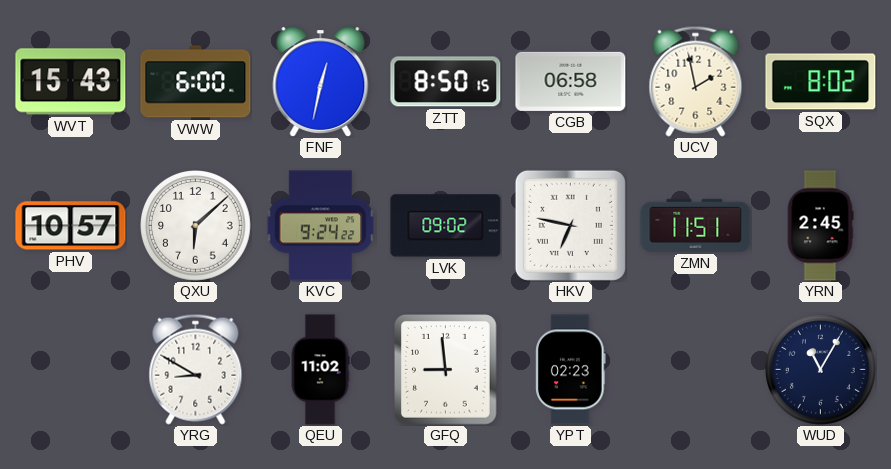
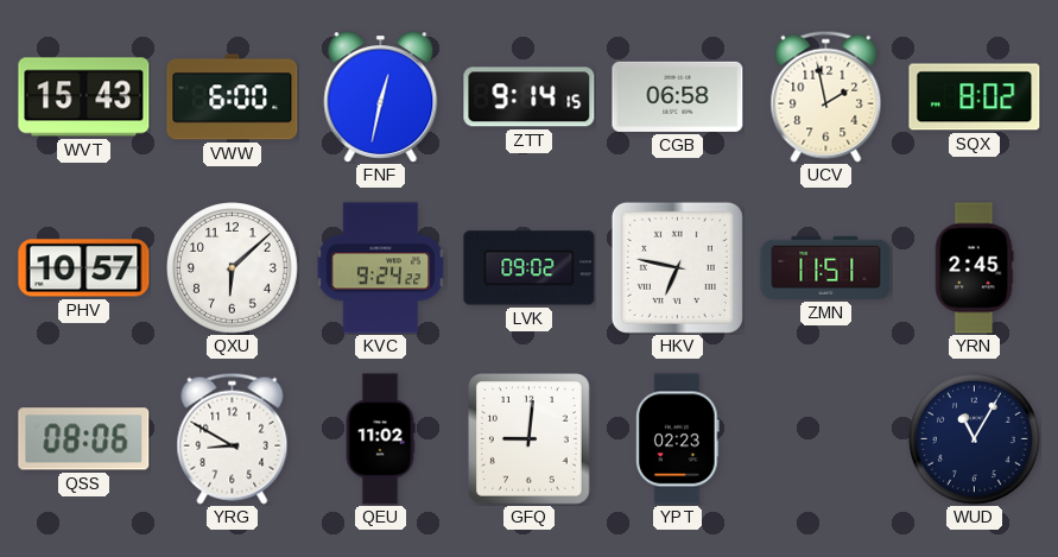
ZTT: 8:50 -> 9:14
QSS: none -> 08:06
GFQ: 8:59 -> 9:01
